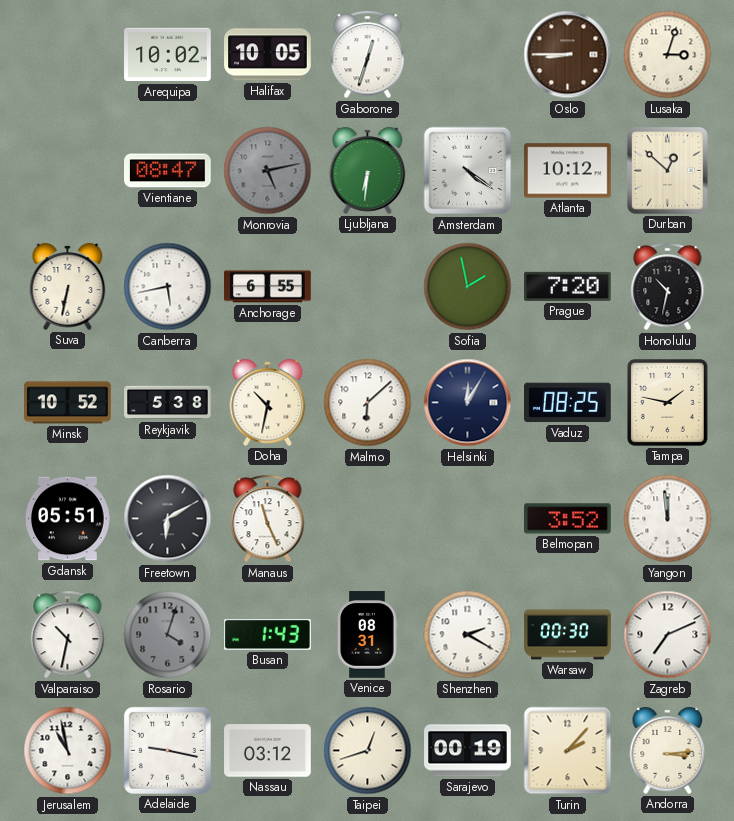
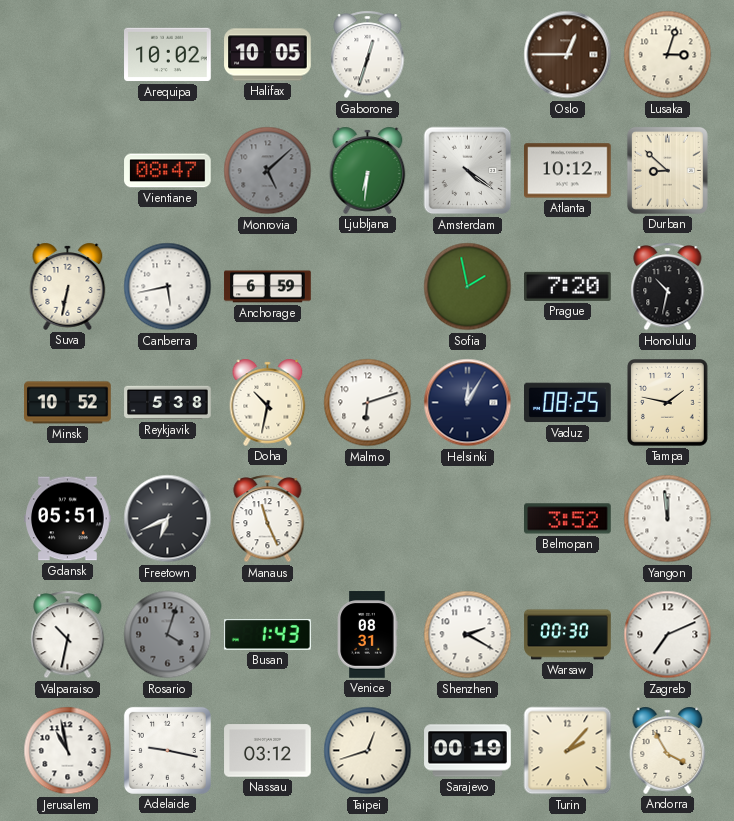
Oslo: 8:45 -> 12:45
Monrovia: 5:13 -> 5:08
Durban: 12:52 -> 8:52
Anchorage: 6:55 -> 6:59
Malmo: 6:08 -> 6:12
Freetown: 6:10 -> 6:41
Andorra: 3:14 -> 3:55
